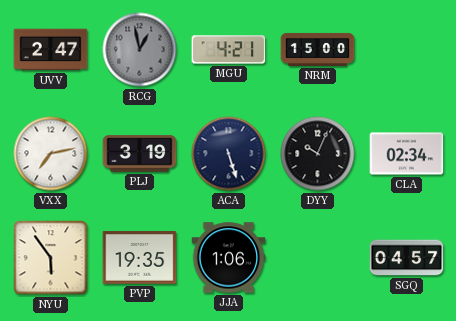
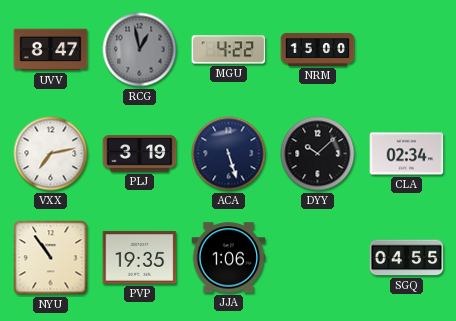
UVV: 2:47 -> 8:47
MGU: 4:21 -> 4:22
DYY: 10:04 -> 10:08
NYU: 5:54 -> 10:54
SGQ: 04:57 -> 04:55
